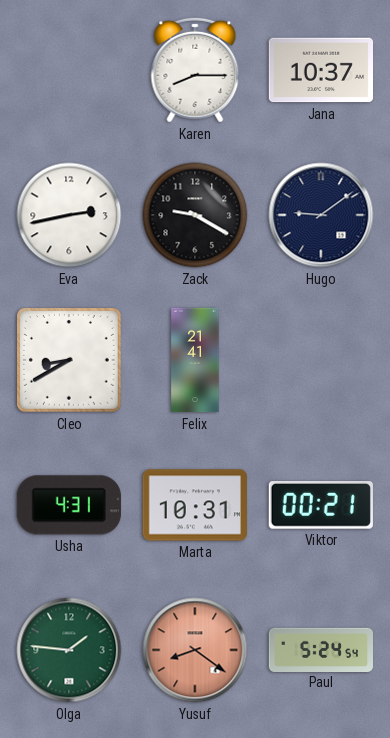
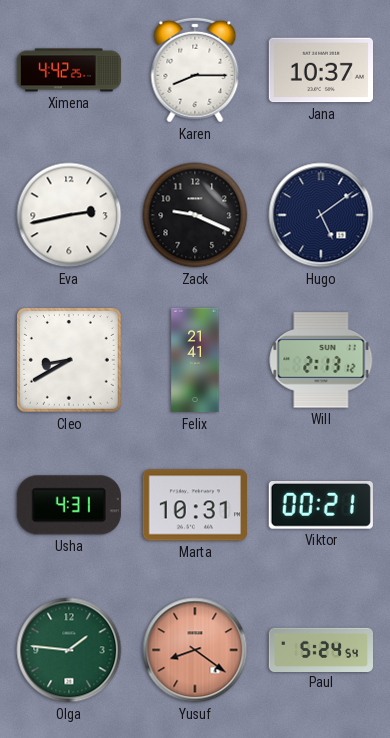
Ximena: none -> 4:42
Zack: 9:20 -> 9:19
Hugo: 9:09 -> 5:09
Will: none -> 2:13
